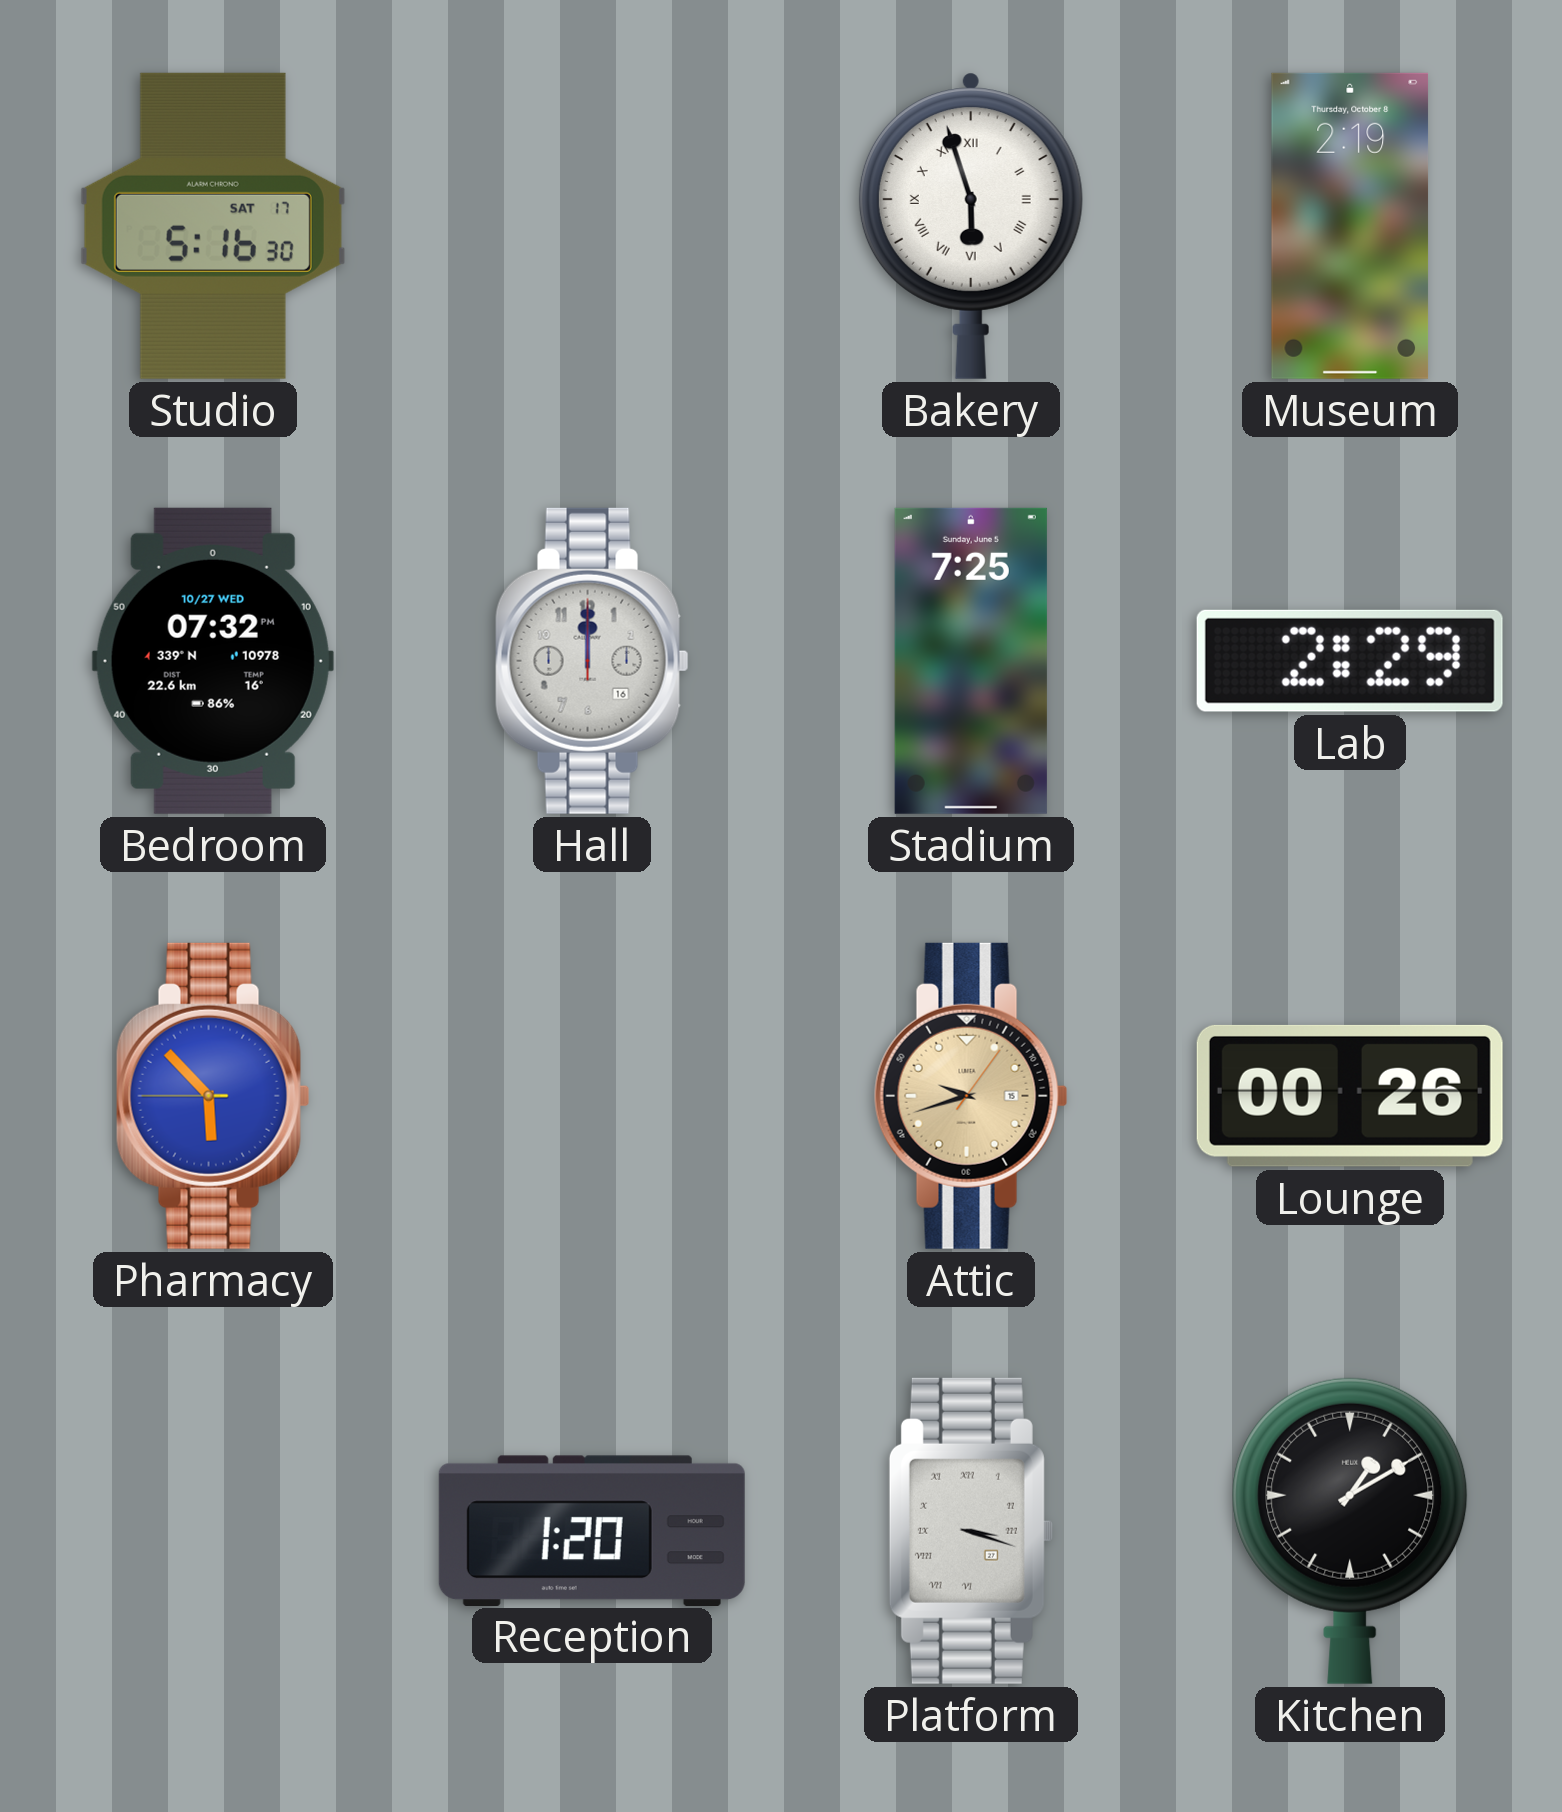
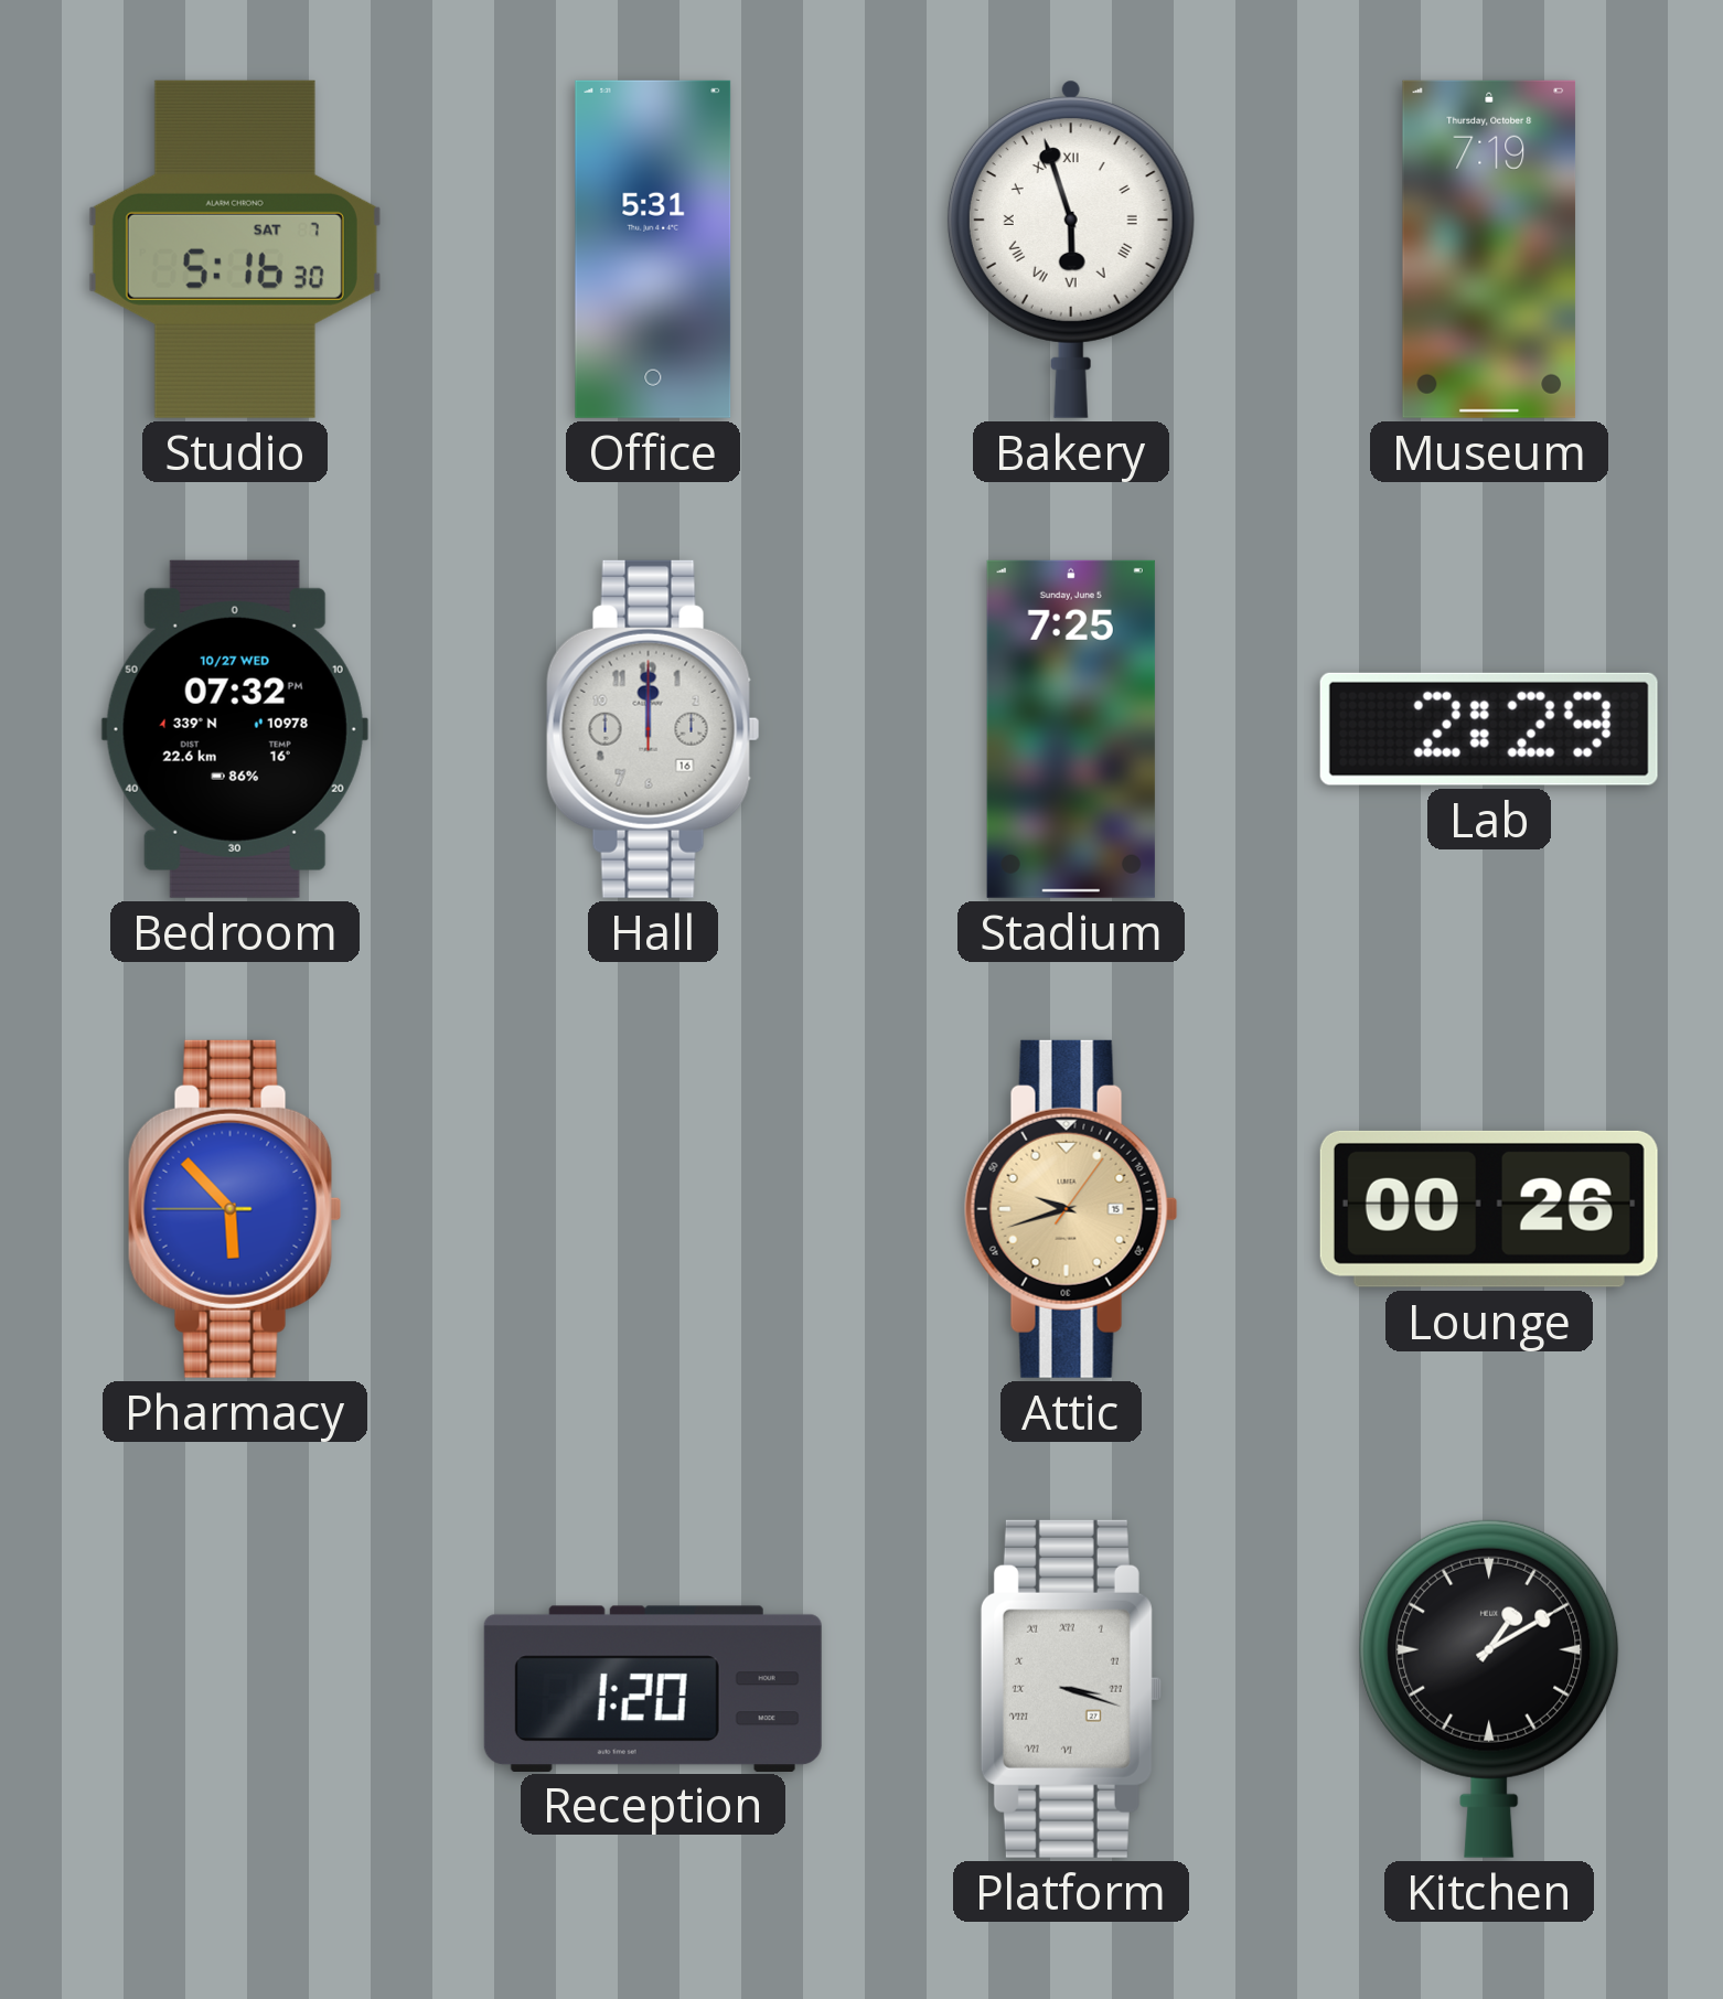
Studio date: SAT 17 -> SAT 7
Office: none -> 5:31
Museum: 2:19 -> 7:19
